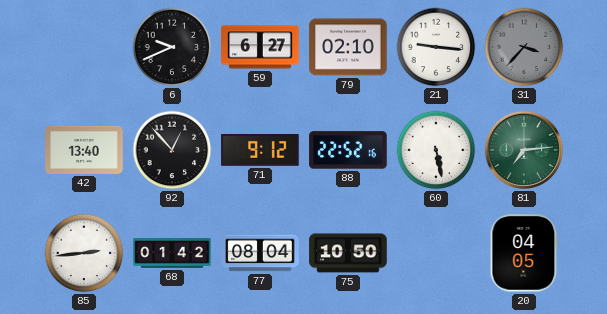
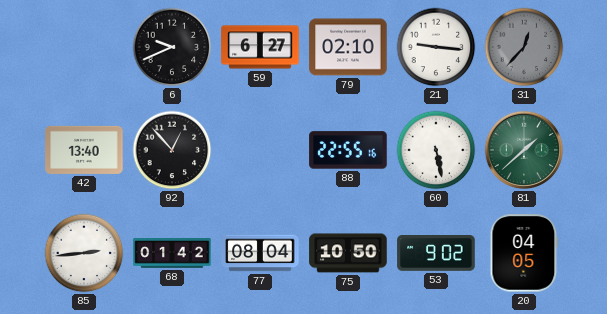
31: 3:37 -> 12:37
71: 9:12 -> none
88: 22:52 -> 22:55
81: 7:14 -> 1:38
53: none -> 9:02
